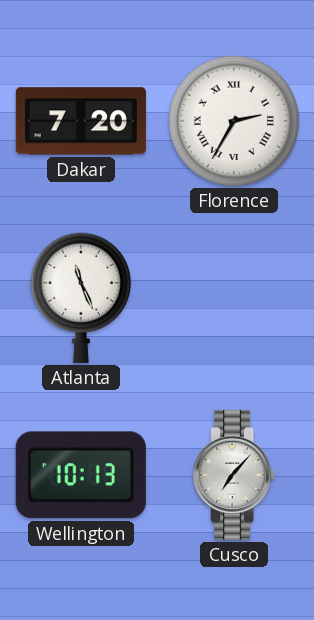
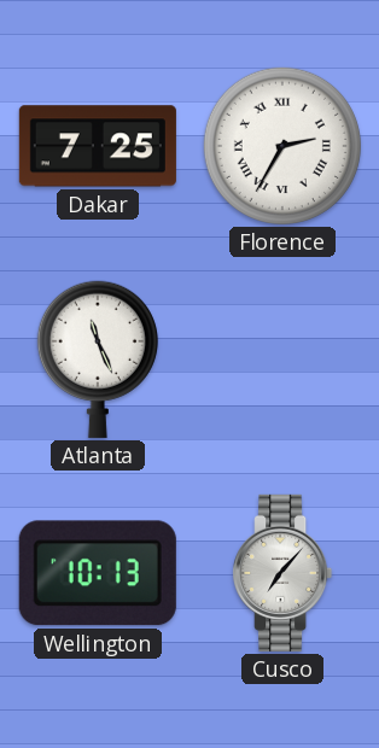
Dakar: 7:20 -> 7:25
